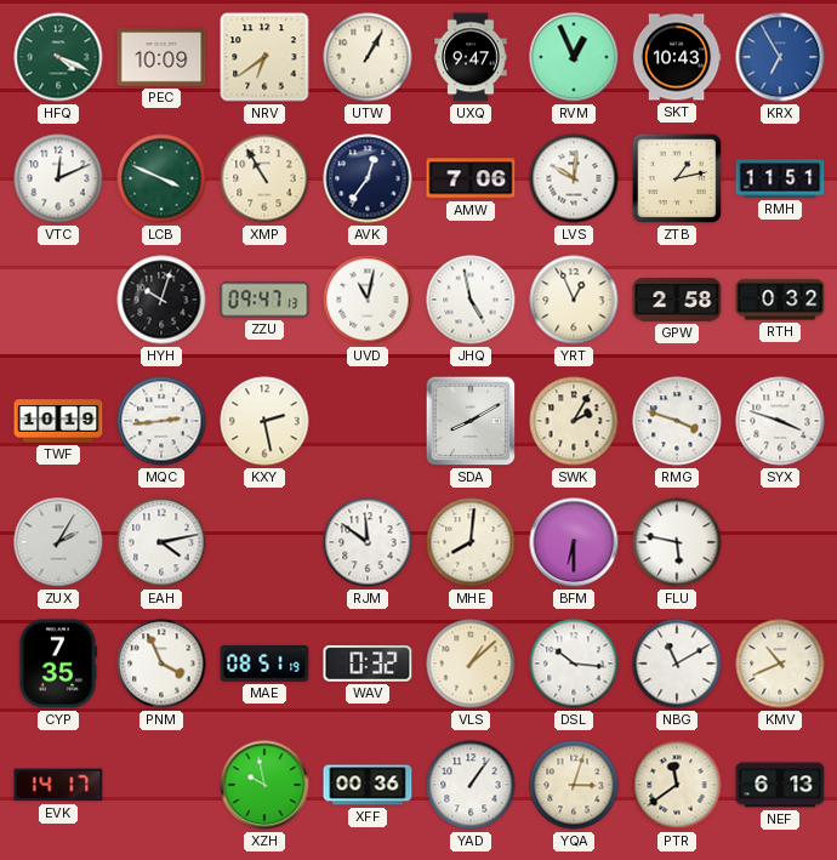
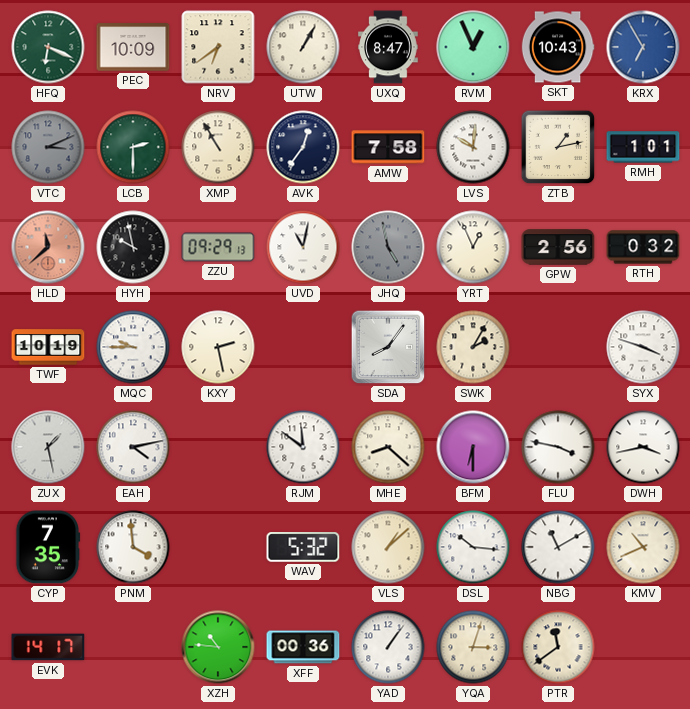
HFQ: 4:19 -> 6:19
UXQ: 9:47 -> 8:47
VTC: 12:11 -> 3:11
VTC dial: white -> grey
LCB: 3:49 -> 2:30
AMW: 7:06 -> 7:58
RMH: 11:51 -> 1:01
HLD: none -> 11:38
HYH: 10:03 -> 9:58
ZZU: 09:47 -> 09:29
JHQ dial: white -> grey
GPW: 2:58 -> 2:56
MQC: 2:44 -> 9:45
SDA: 8:10 -> 8:06
RMG: 3:48 -> none
ZUX: 2:05 -> 1:28
MHE: 8:01 -> 8:22
FLU: 5:47 -> 3:47
DWH: none -> 3:43
PNM: 3:56 -> 3:59
MAE: 08:51 -> none
WAV: 0:32 -> 5:32
XZH: 9:58 -> 10:46
NEF: 6:13 -> none
